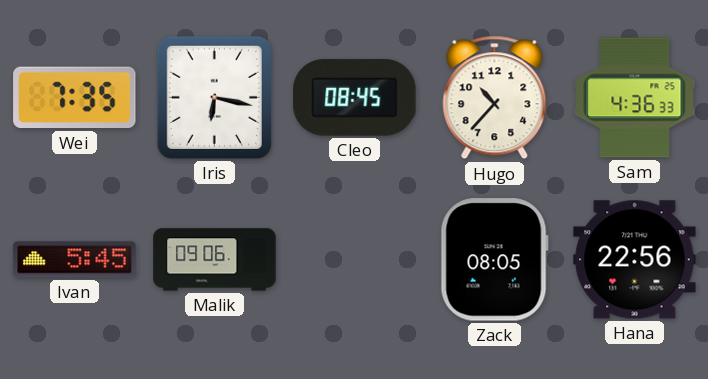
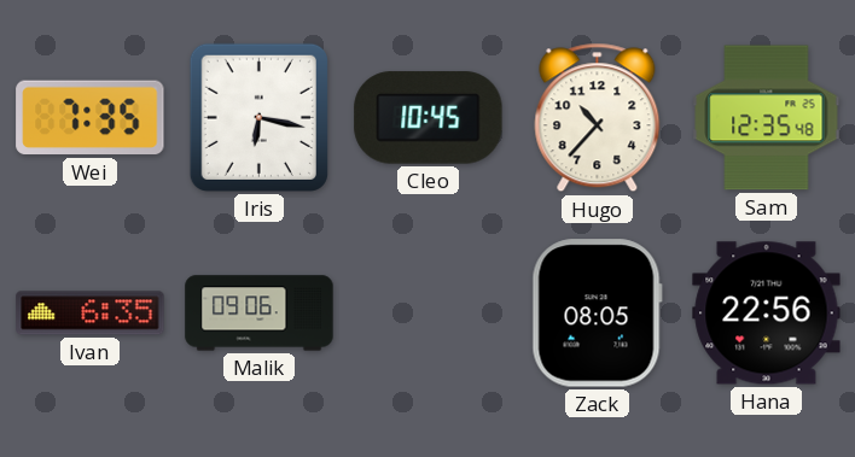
Cleo: 08:45 -> 10:45
Sam: 4:36 -> 12:35
Ivan: 5:45 -> 6:35
